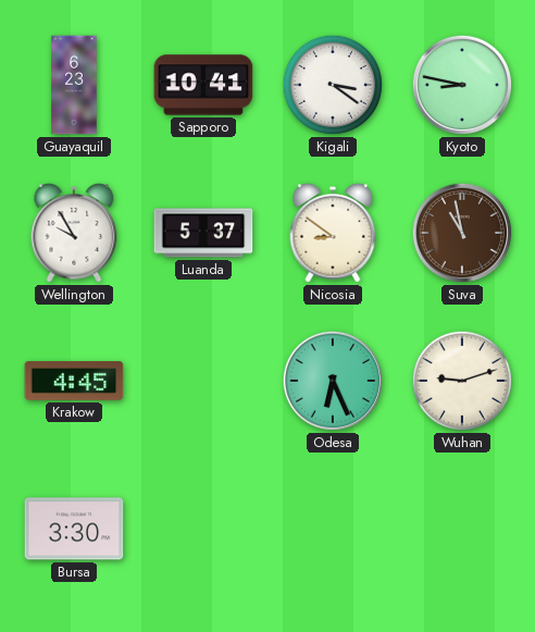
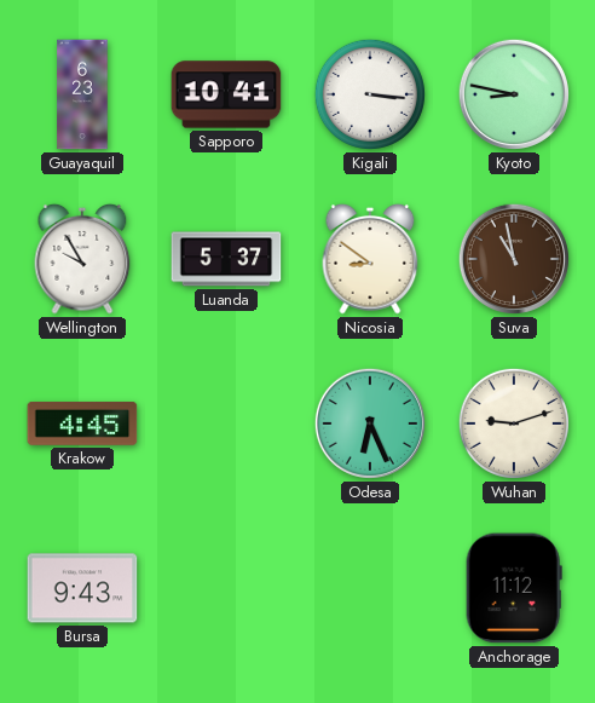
Kigali: 3:21 -> 3:16
Bursa: 3:30 -> 9:43
Anchorage: none -> 11:12
